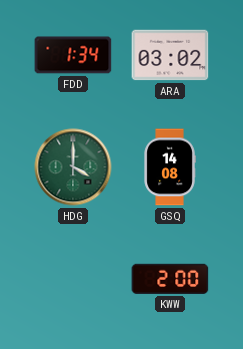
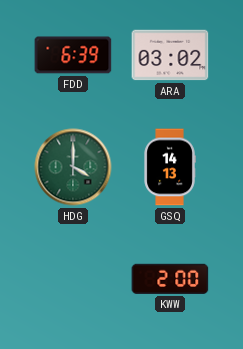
FDD: 1:34 -> 6:39
GSQ: 14:08 -> 14:13
